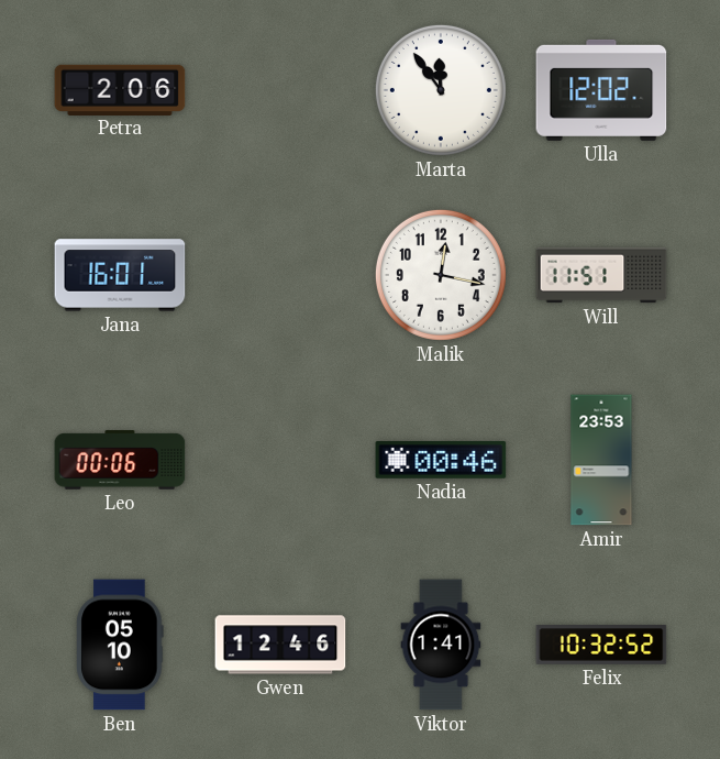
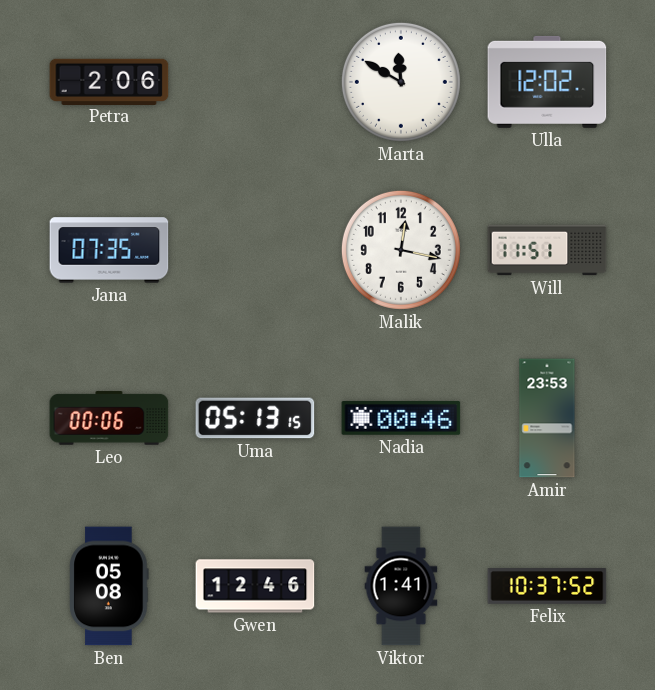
Marta: 11:54 -> 11:50
Jana: 16:01 -> 07:35
Uma: none -> 05:13
Ben: 05:10 -> 05:08
Felix: 10:32 -> 10:37
